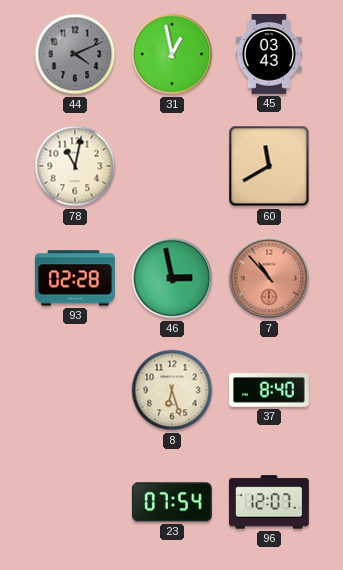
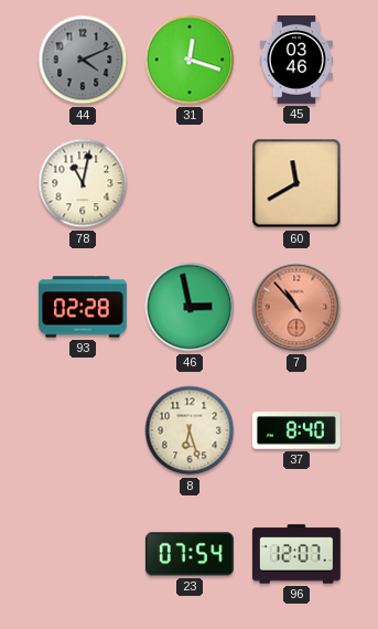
31: 12:58 -> 12:18
45: 03:43 -> 03:46
